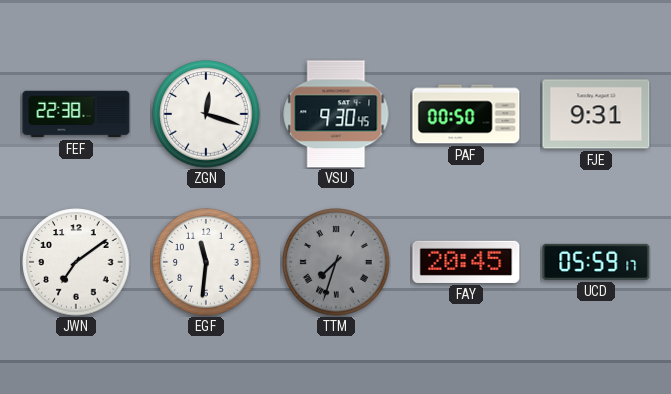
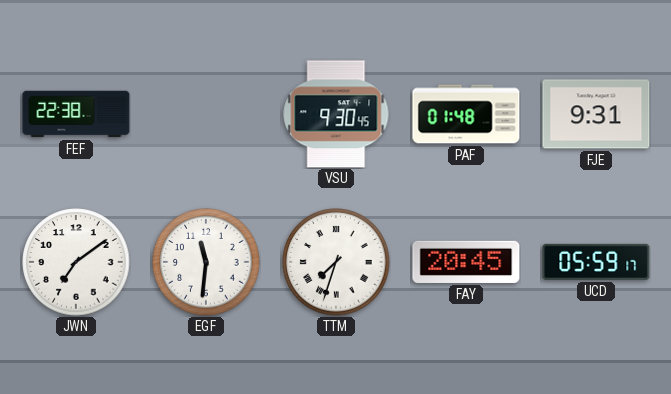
ZGN: 12:18 -> none
PAF: 00:50 -> 01:48
TTM dial: grey -> white
